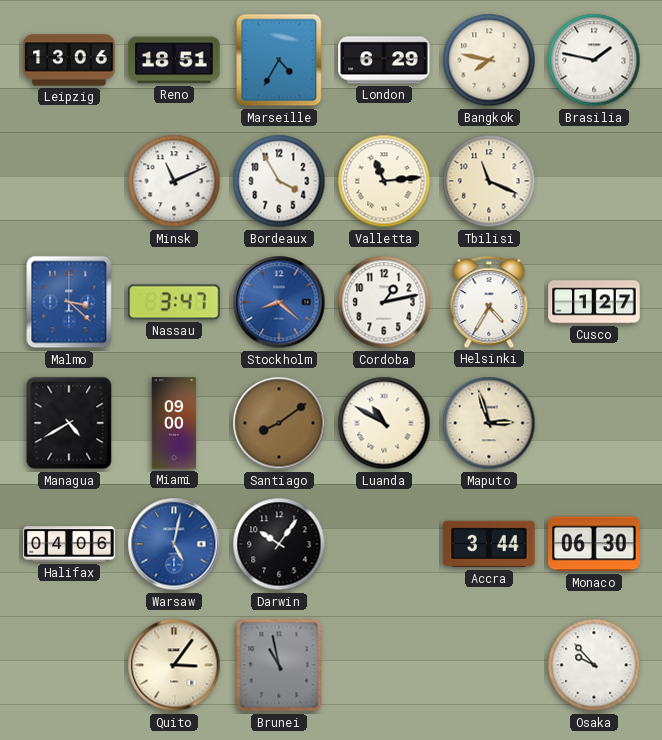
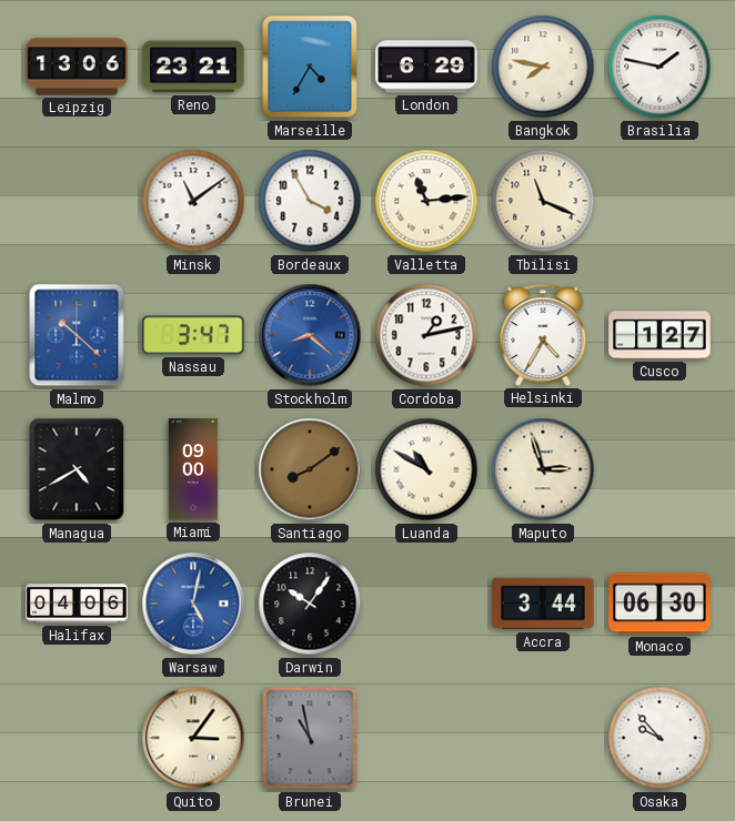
Reno: 18:51 -> 23:21
Minsk: 11:11 -> 11:09
Malmo: 3:22 -> 10:22
